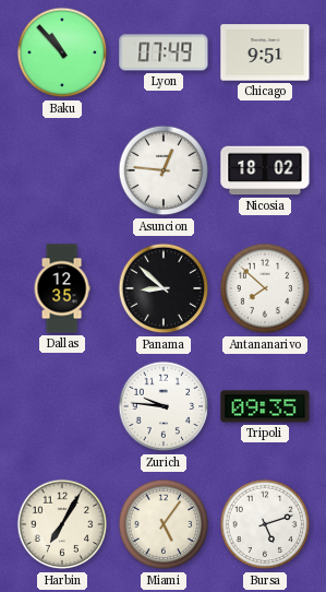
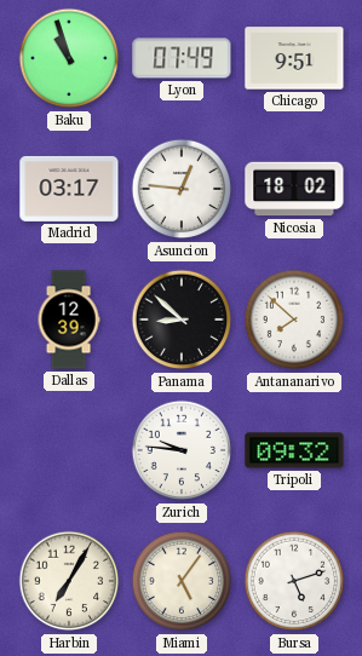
Baku: 10:53 -> 10:57
Madrid: none -> 03:17
Dallas: 12:35 -> 12:39
Tripoli: 09:35 -> 09:32
